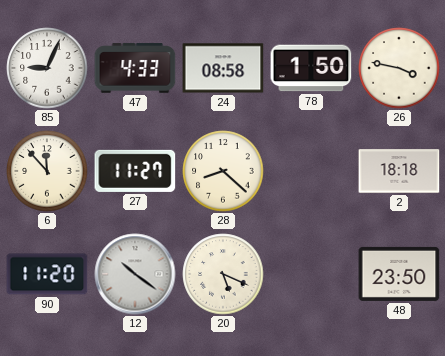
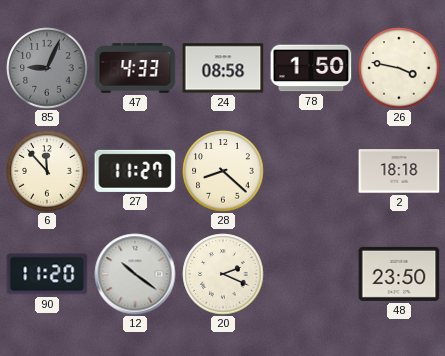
85 dial: white -> grey
20: 5:19 -> 2:19
